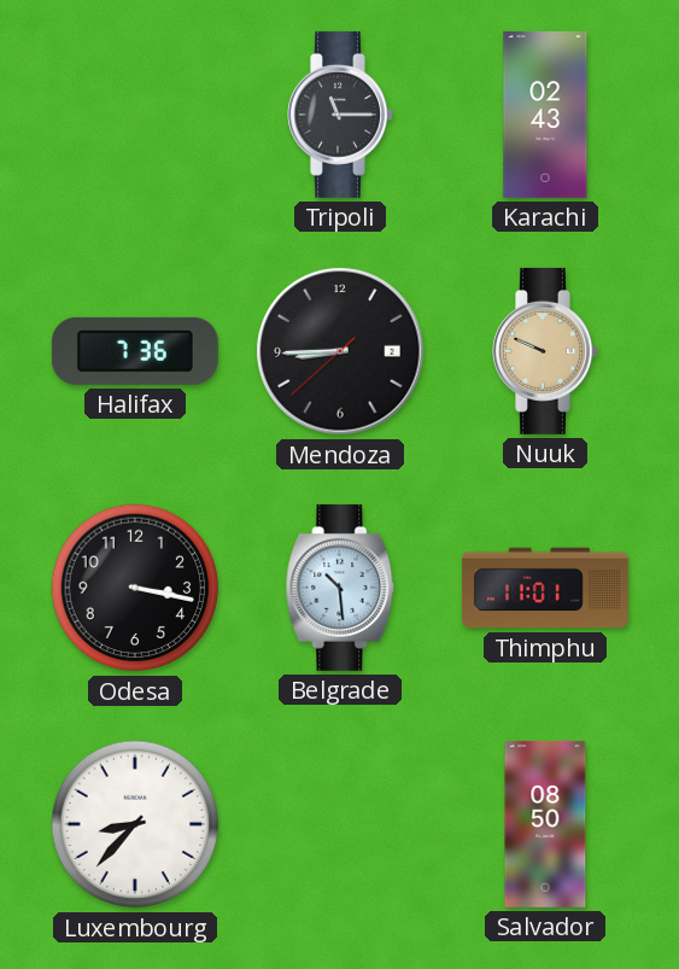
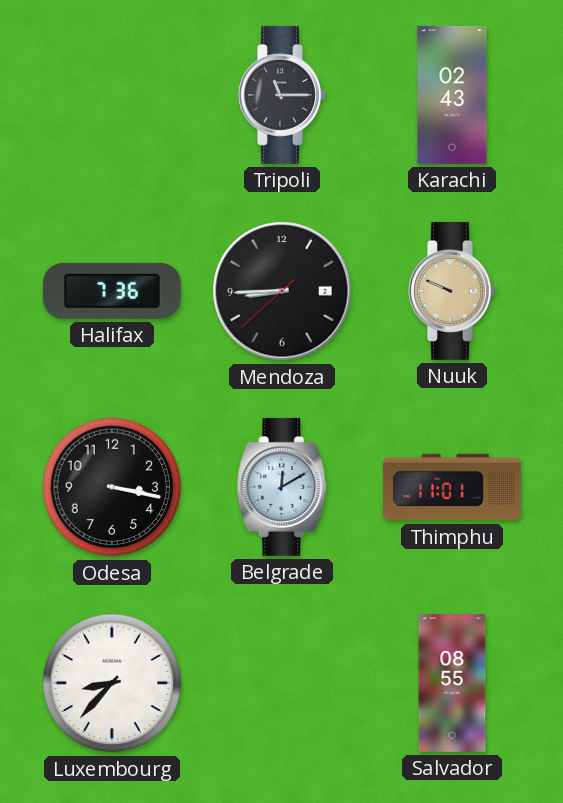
Belgrade: 10:29 -> 12:10
Salvador: 08:50 -> 08:55
